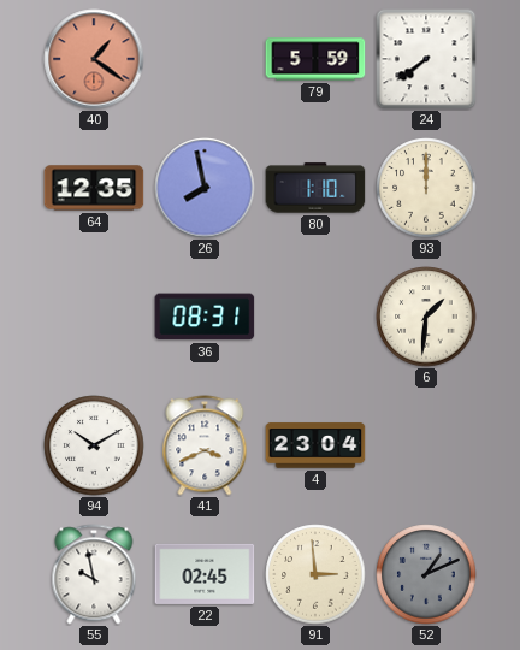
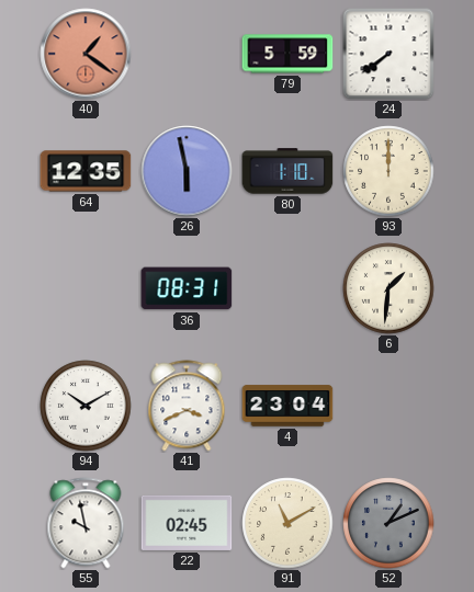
26: 7:58 -> 5:58
91: 2:59 -> 11:10
